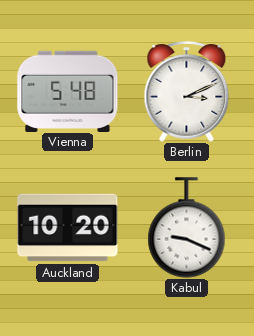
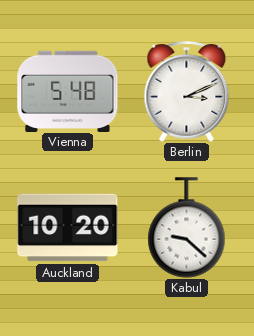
Kabul: 9:19 -> 9:22
